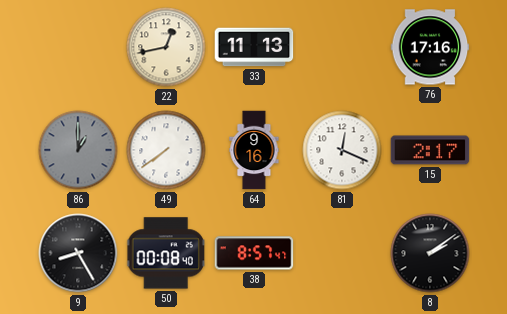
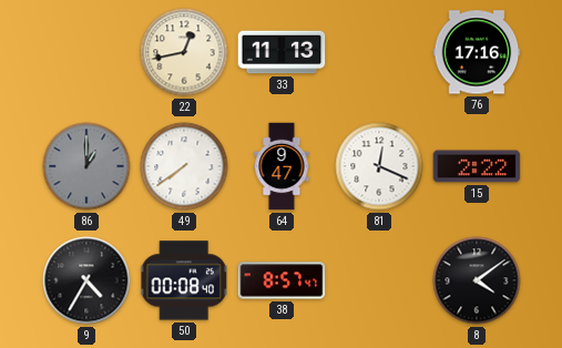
64: 9:16 -> 9:47
15: 2:17 -> 2:22
9: 8:25 -> 4:35
8: 2:09 -> 4:09
